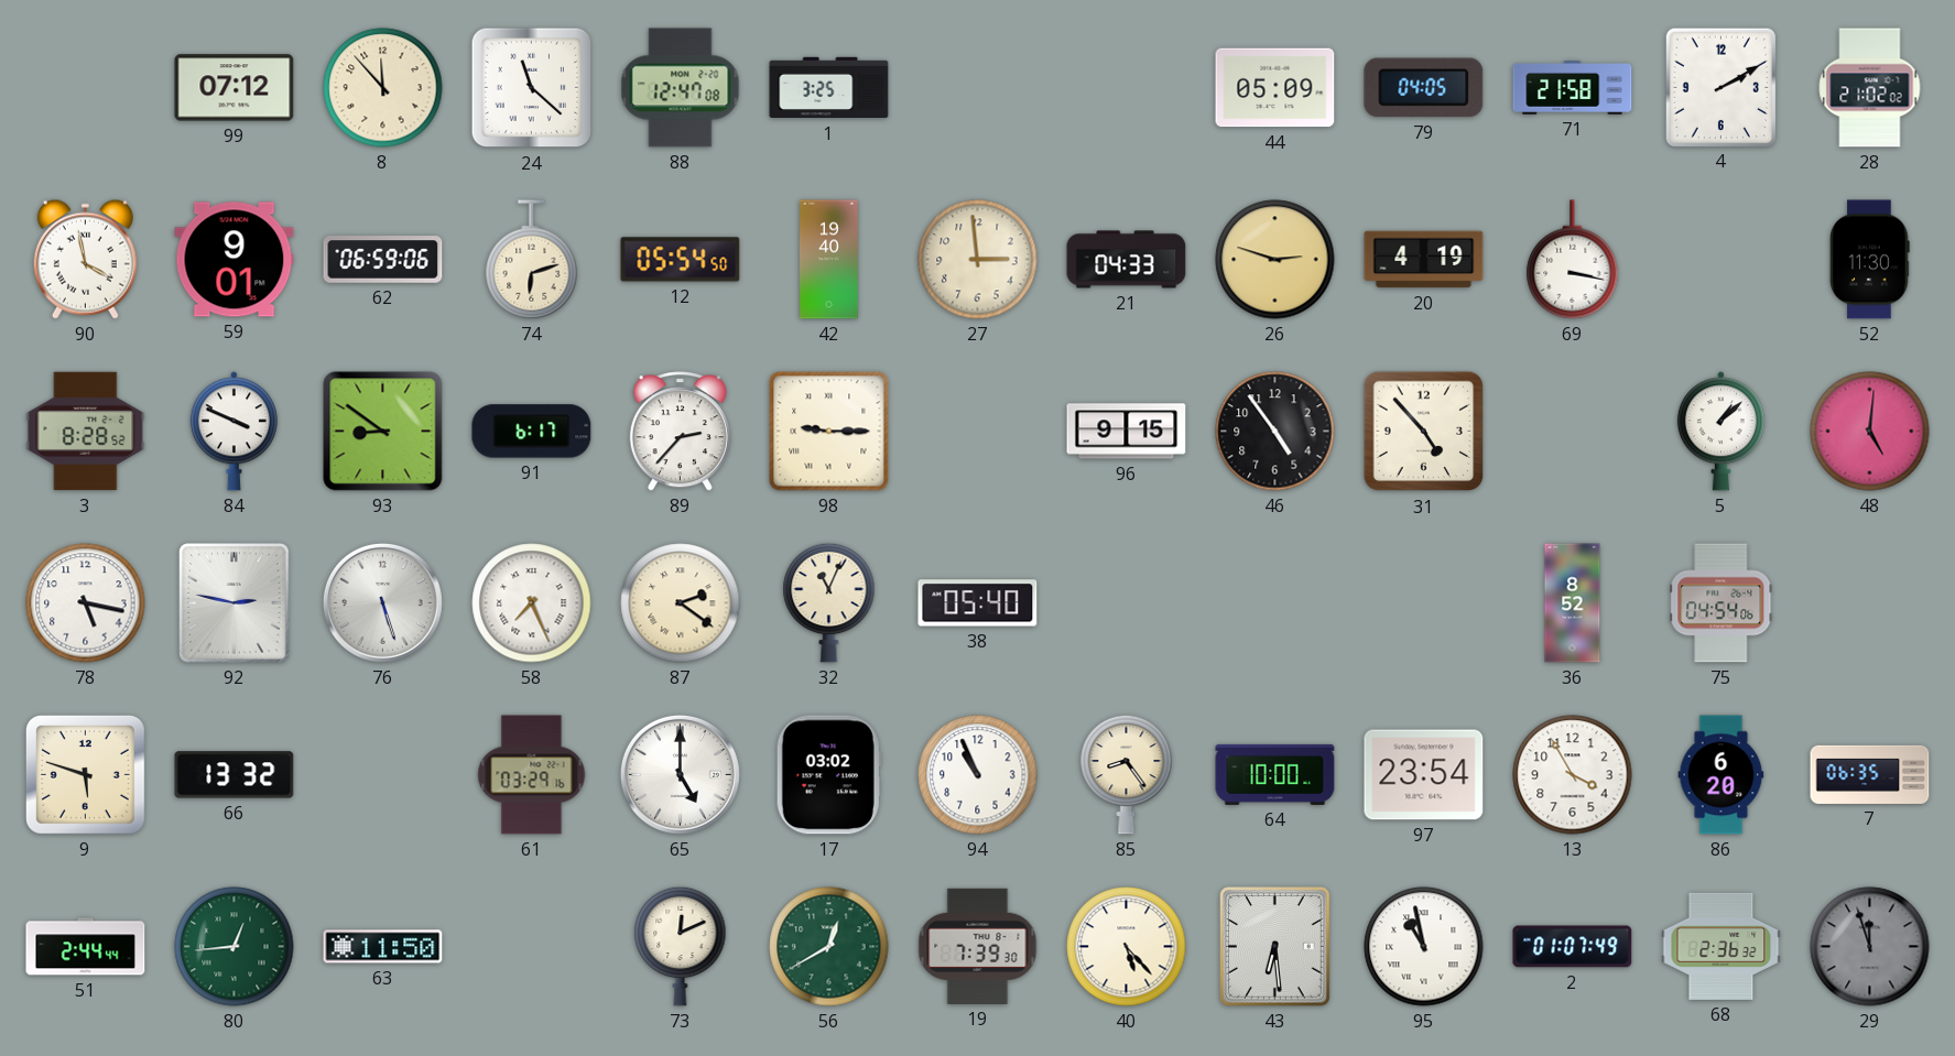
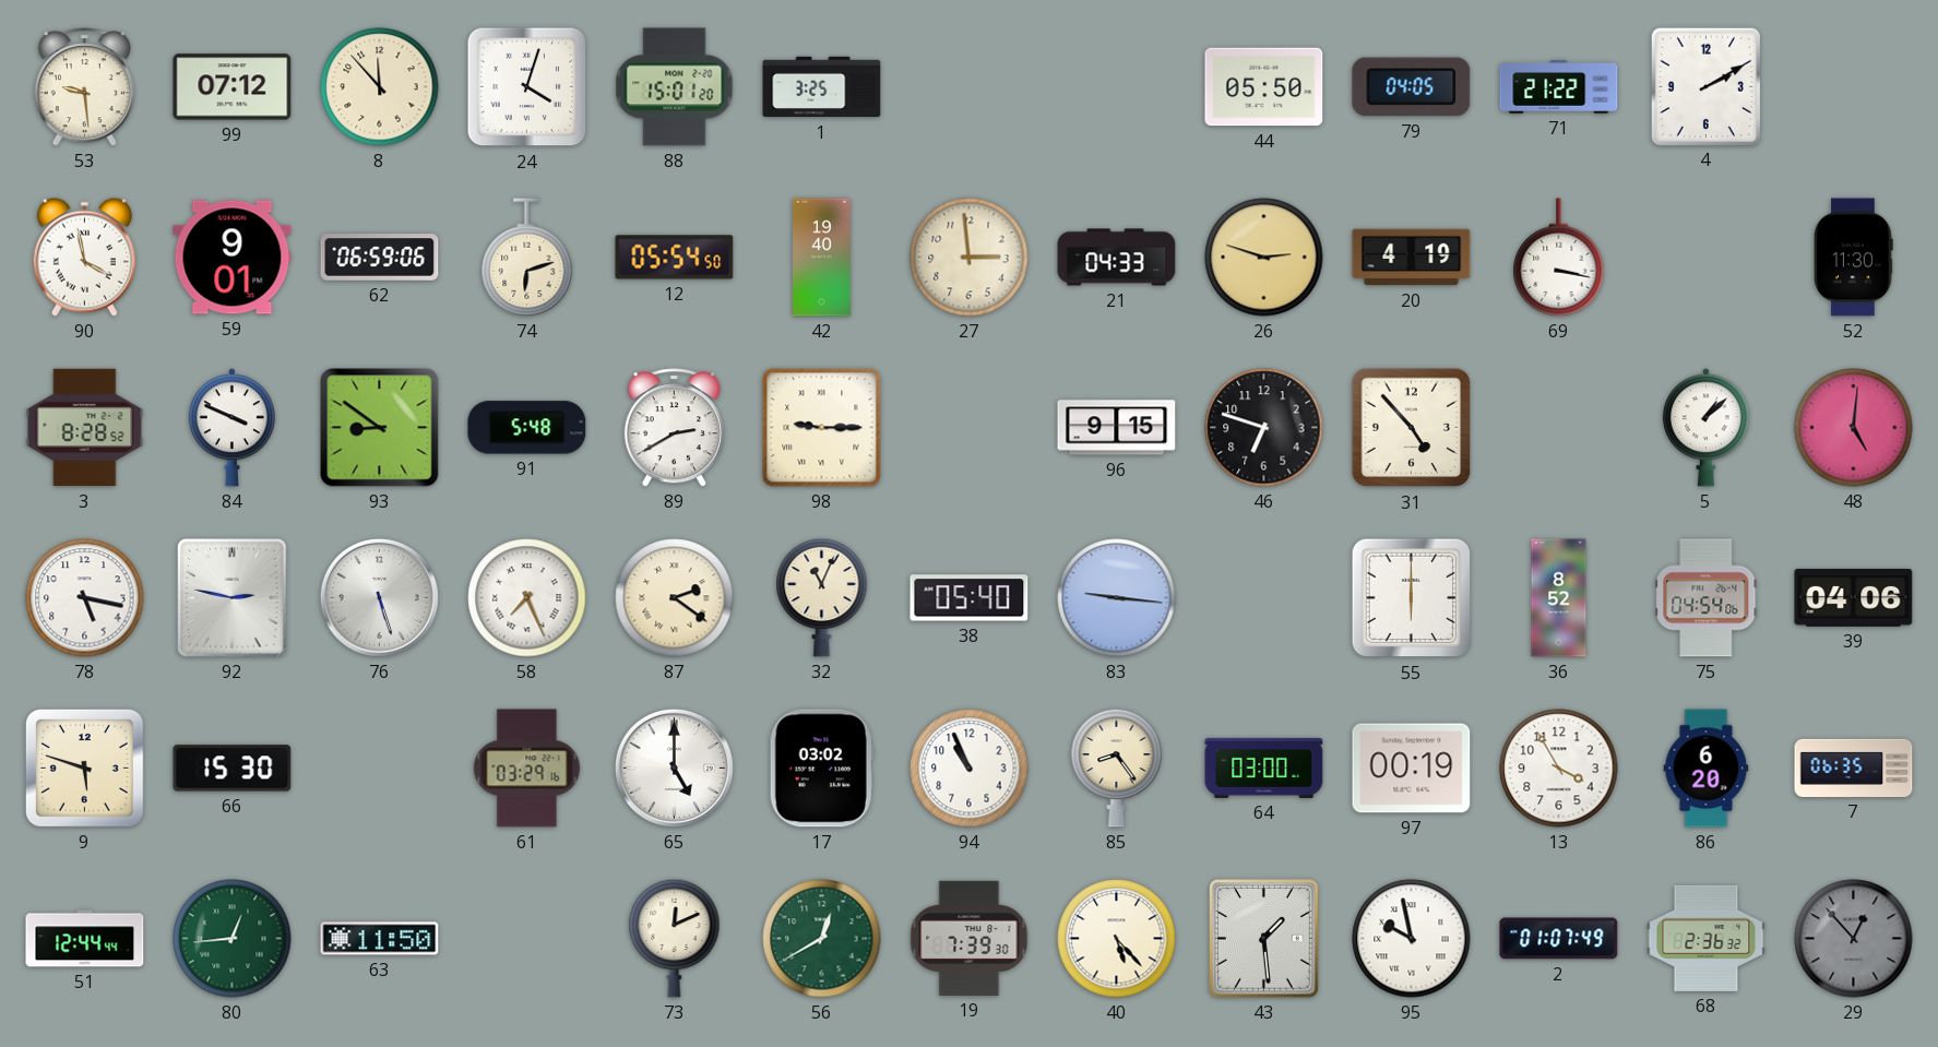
53: none -> 9:29
24: 11:22 -> 4:03
88: 12:47 -> 15:01
44: 05:09 -> 05:50
71: 21:58 -> 21:22
28: 21:02 -> none
91: 6:17 -> 5:48
89: 2:37 -> 2:40
46: 4:54 -> 6:48
83: none -> 9:16
55: none -> 6:00
39: none -> 04:06
66: 13:32 -> 15:30
64: 10:00 -> 03:00
97: 23:54 -> 00:19
51: 2:44 -> 12:44
43: 6:29 -> 1:29
95: 10:58 -> 9:58
29: 11:57 -> 12:53
